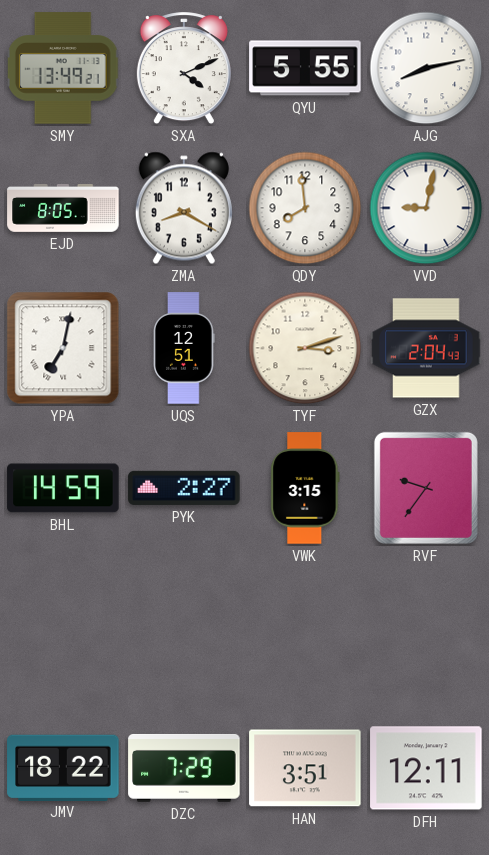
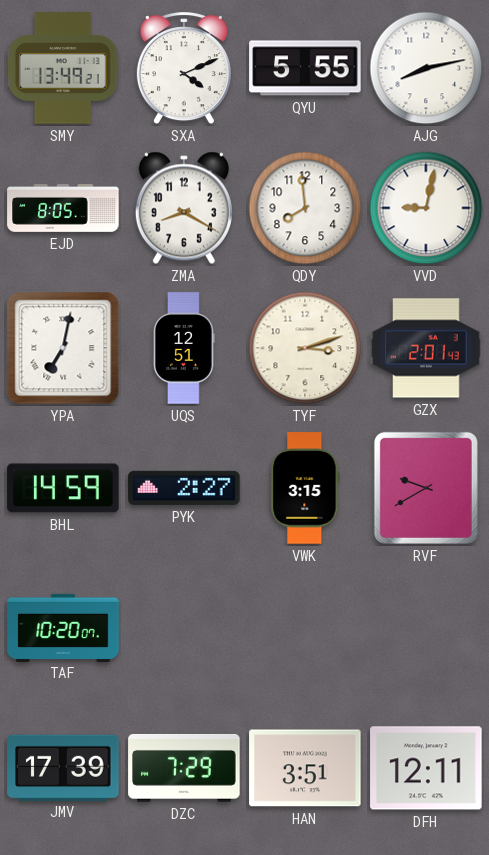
GZX: 2:04 -> 2:01
RVF: 9:36 -> 9:40
TAF: none -> 10:20
JMV: 18:22 -> 17:39
